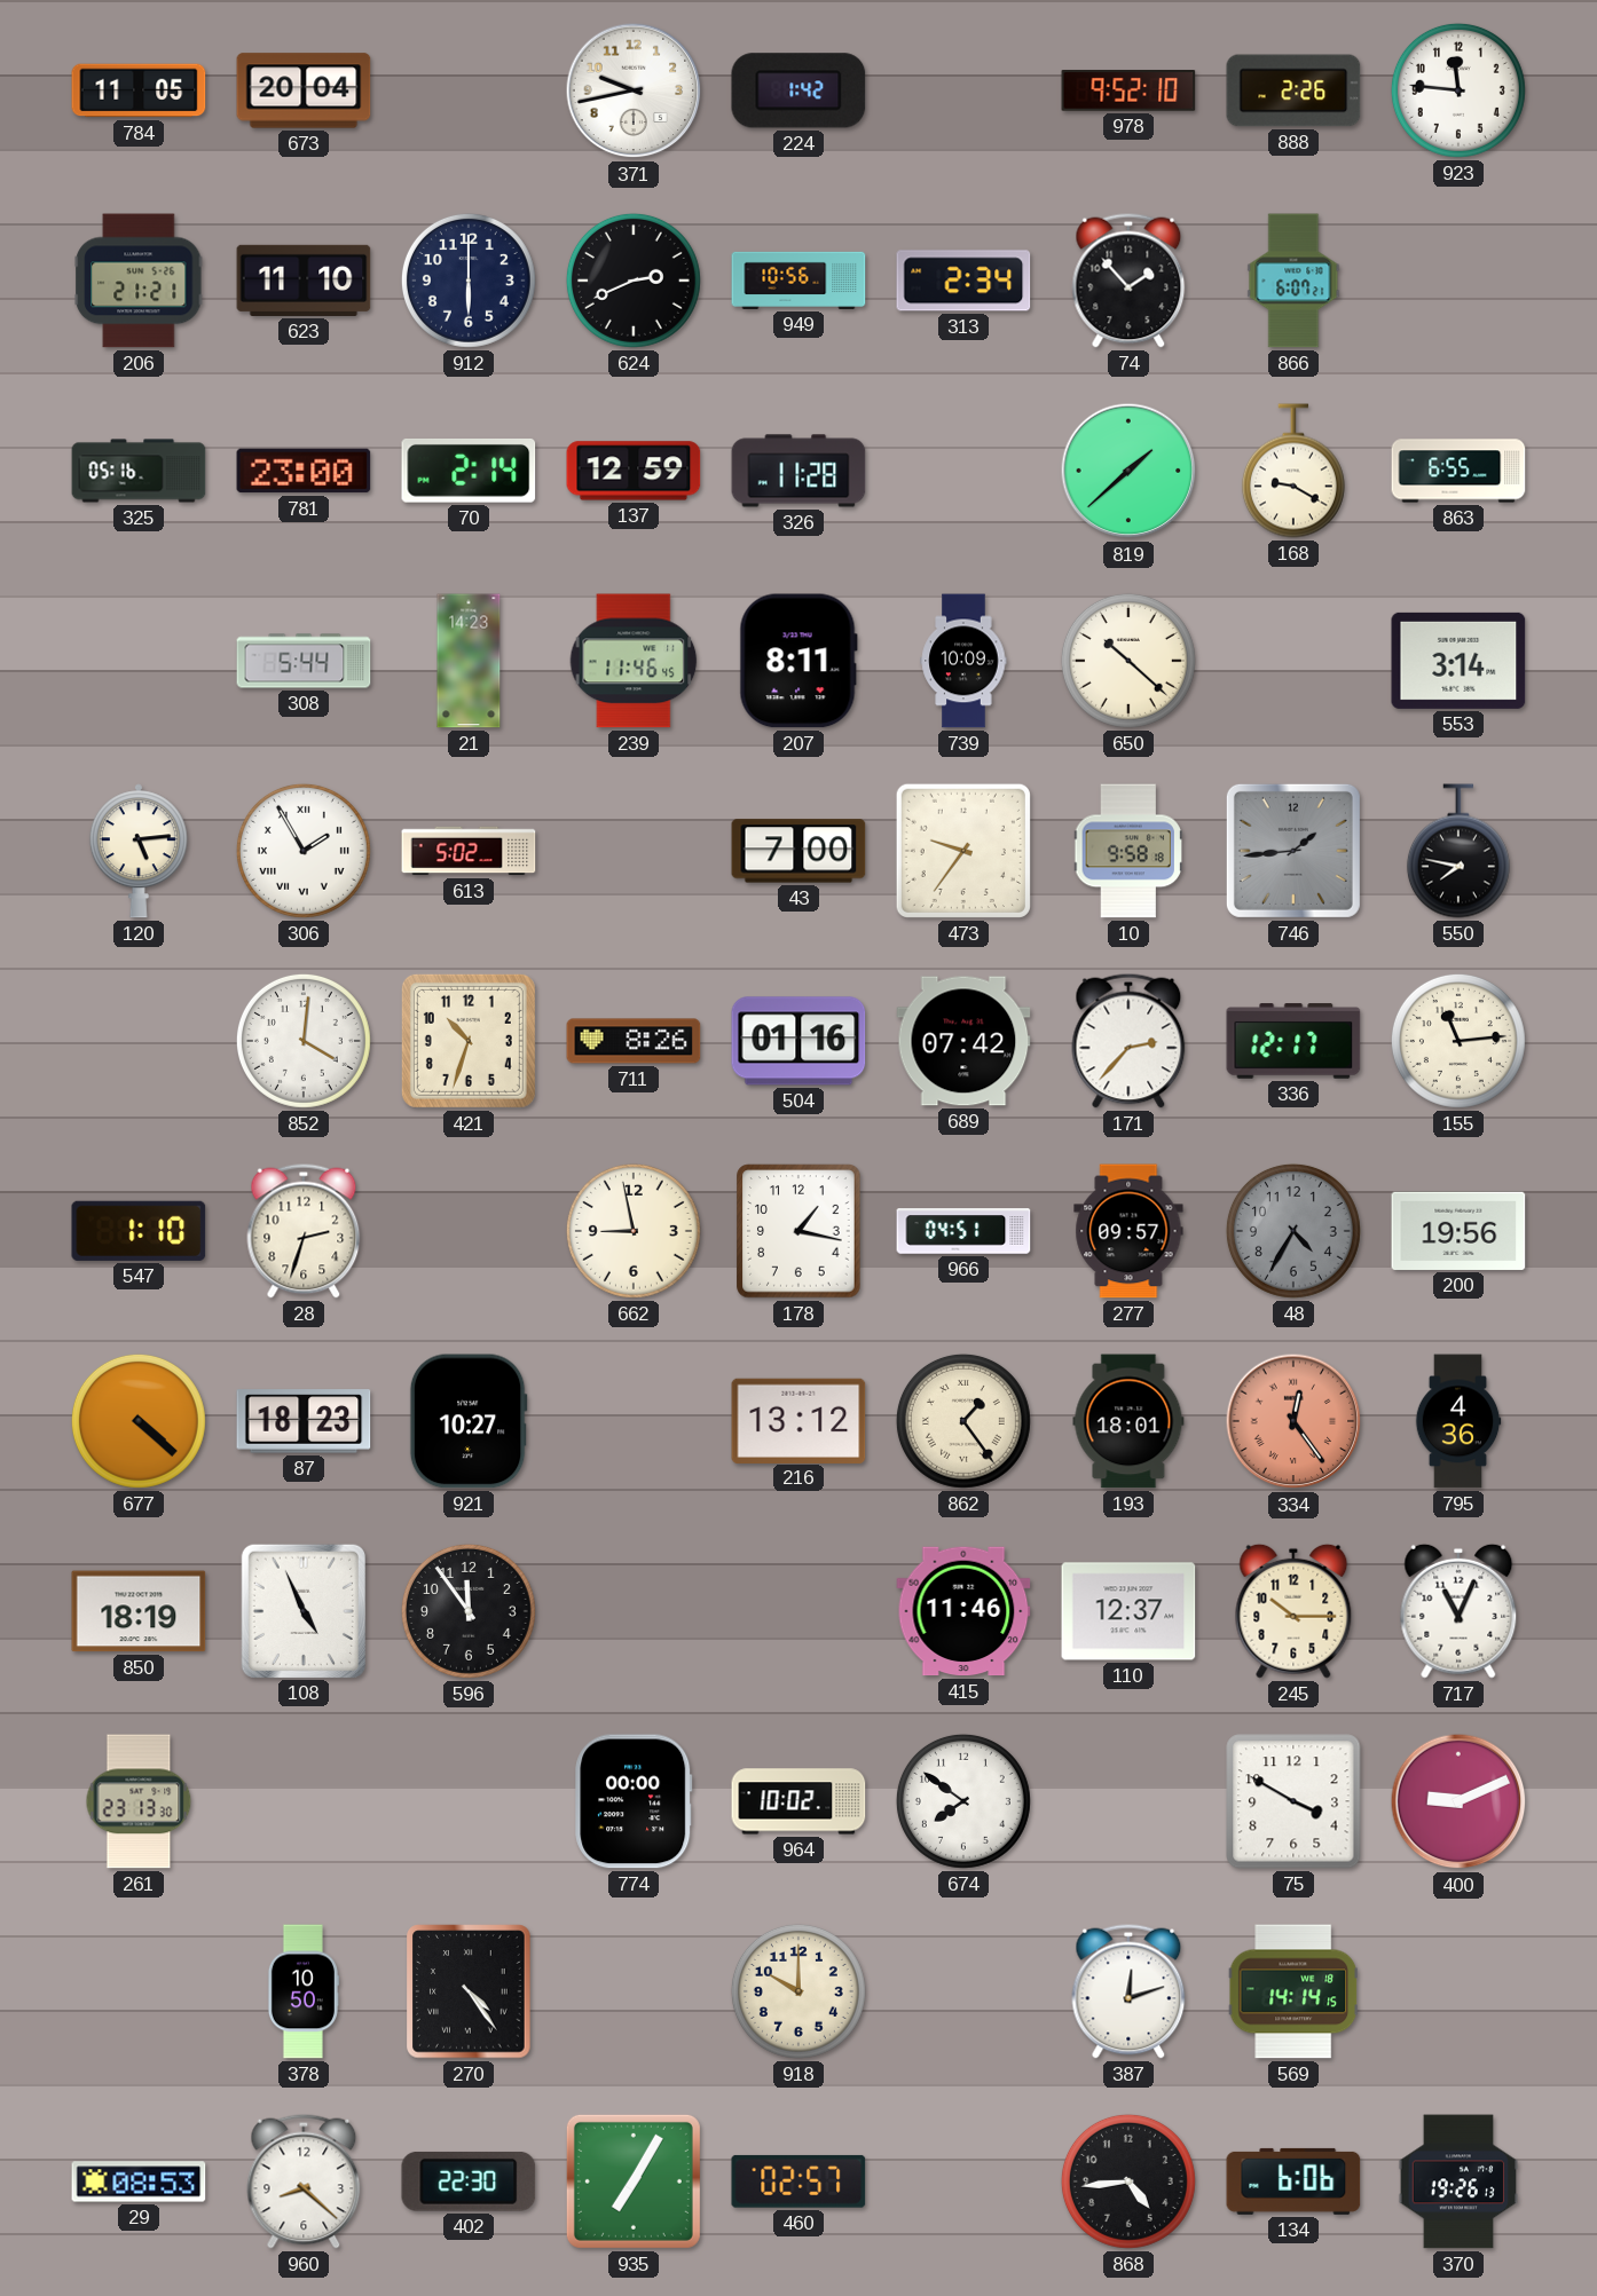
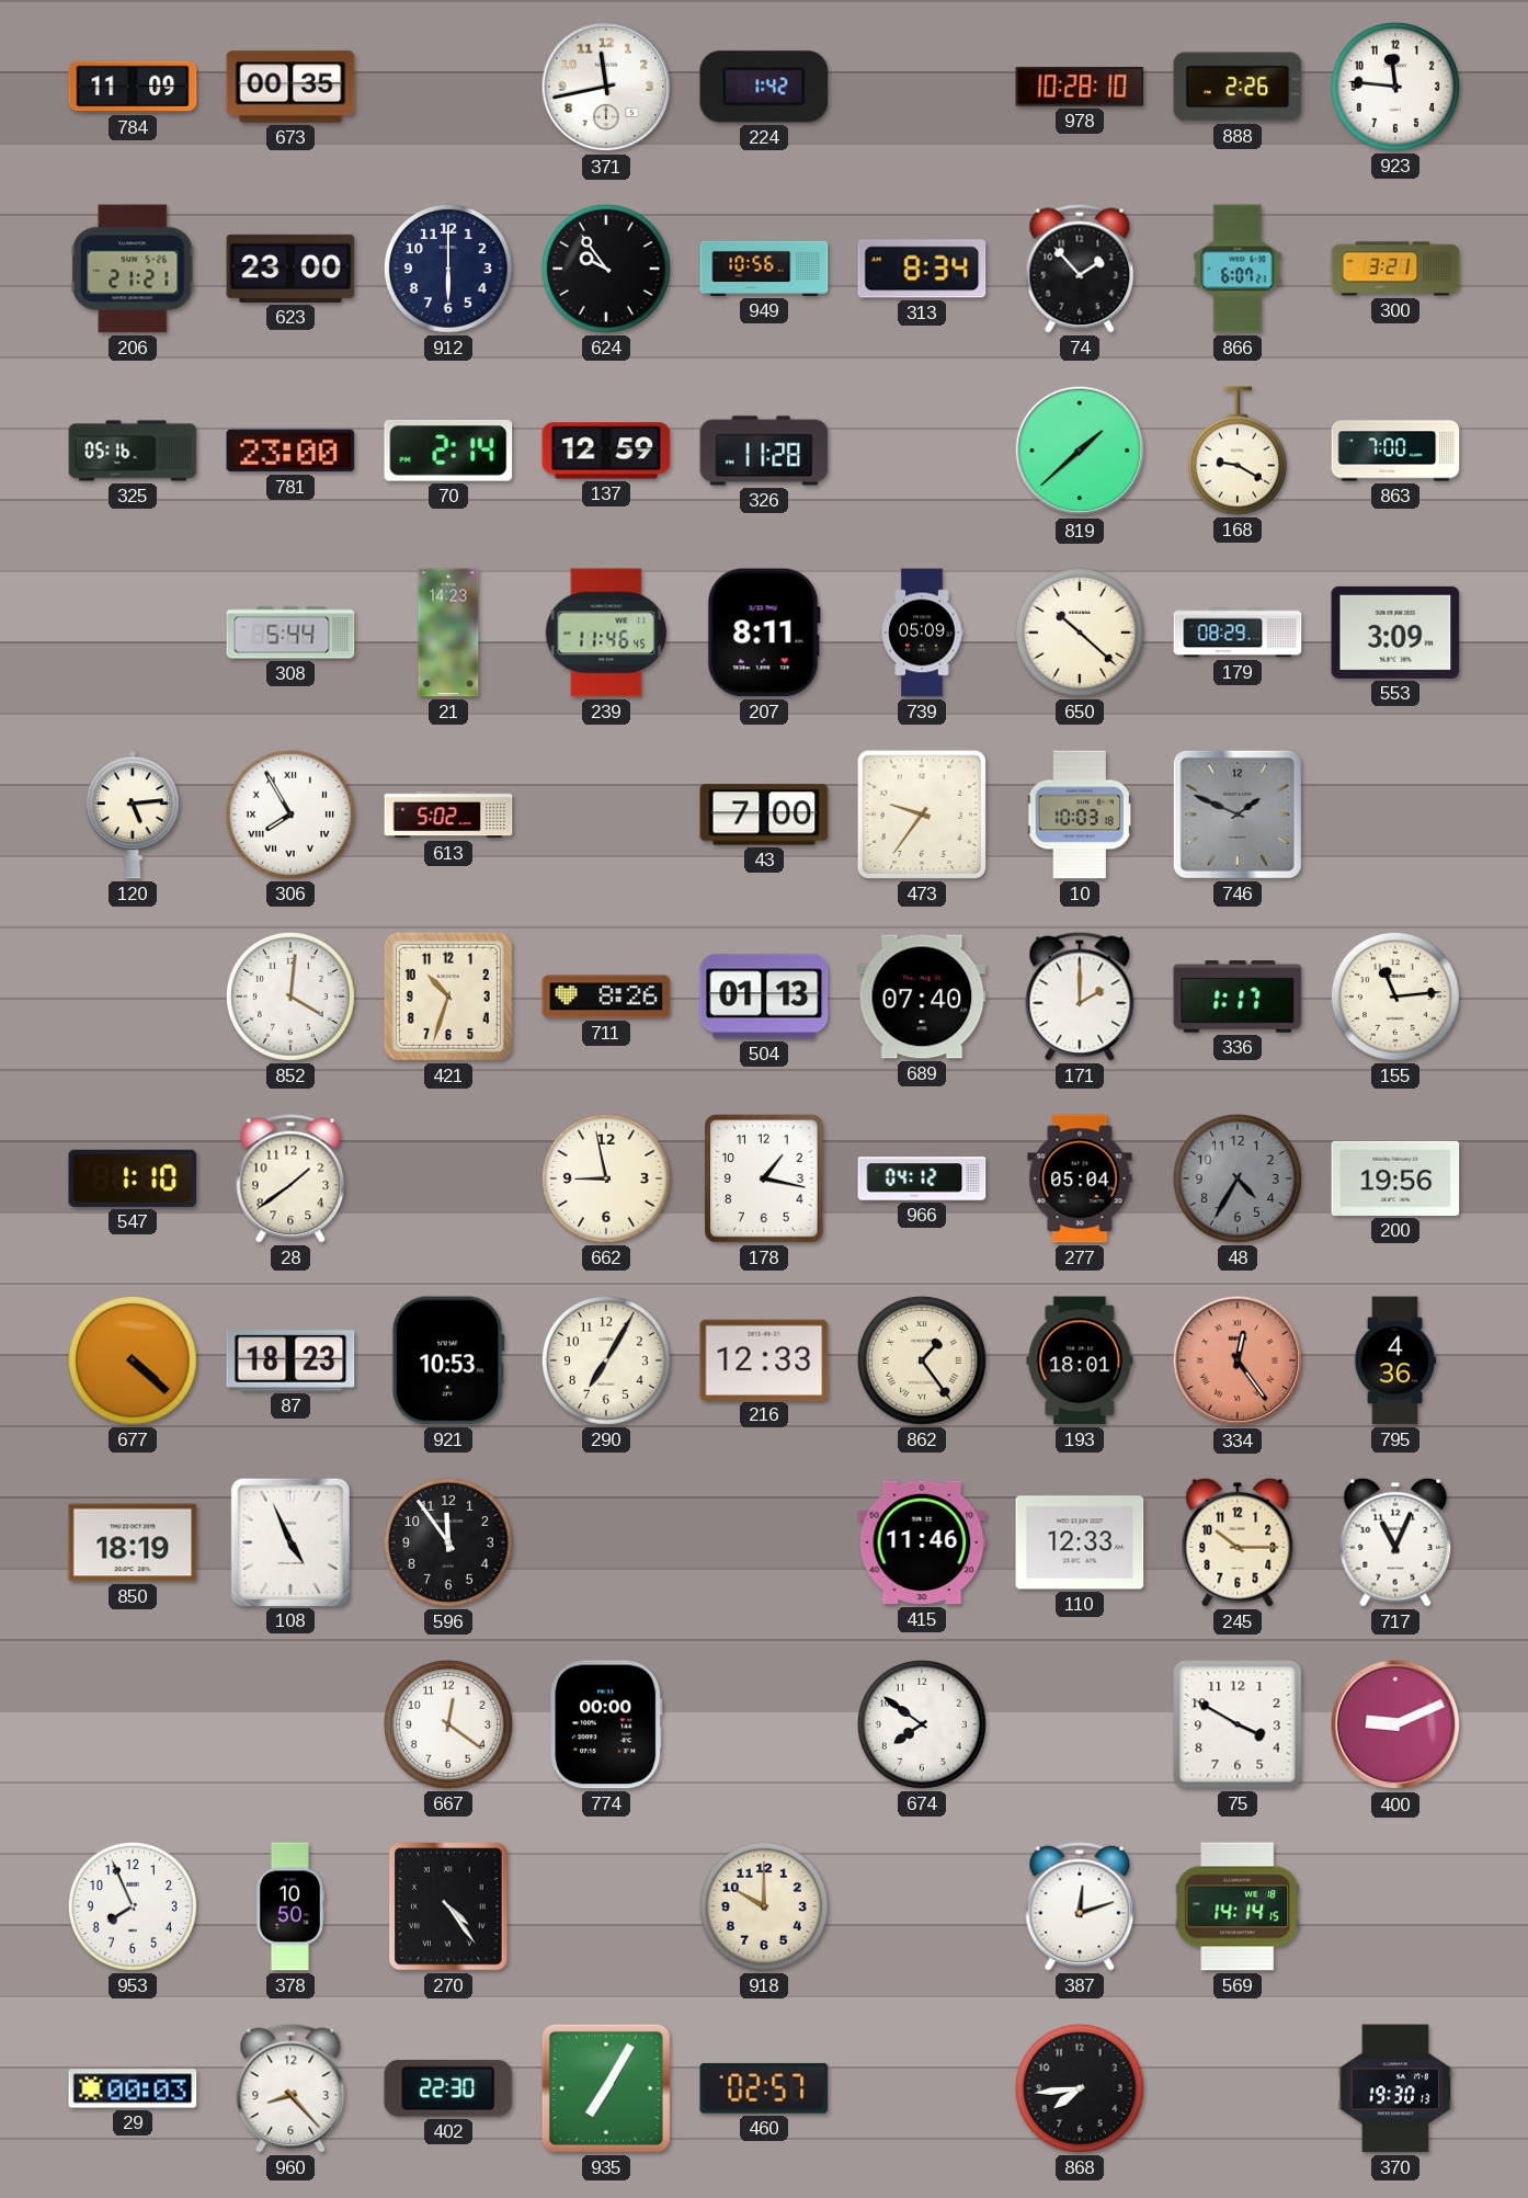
784: 11:05 -> 11:09
673: 20:04 -> 00:35
371: 9:43 -> 11:43
978: 9:52 -> 10:28
623: 11:10 -> 23:00
624: 2:41 -> 9:54
313: 2:34 -> 8:34
300: none -> 3:21
863: 6:55 -> 7:00
739: 10:09 -> 05:09
179: none -> 08:29
553: 3:14 -> 3:09
306: 1:55 -> 7:55
10: 9:58 -> 10:03
746: 1:44 -> 1:49
550: 7:47 -> none
504: 01:16 -> 01:13
689: 07:42 -> 07:40
171: 2:37 -> 2:00
336: 12:17 -> 1:17
28: 2:33 -> 1:39
966: 04:51 -> 04:12
277: 09:57 -> 05:04
921: 10:27 -> 10:53
290: none -> 7:05
216: 13:12 -> 12:33
110: 12:37 -> 12:33
261: 23:13 -> none
667: none -> 12:21
964: 10:02 -> none
953: none -> 7:56
29: 08:53 -> 00:03
960: 8:22 -> 8:23
868: 4:44 -> 7:44
134: 6:06 -> none
370: 19:26 -> 19:30
